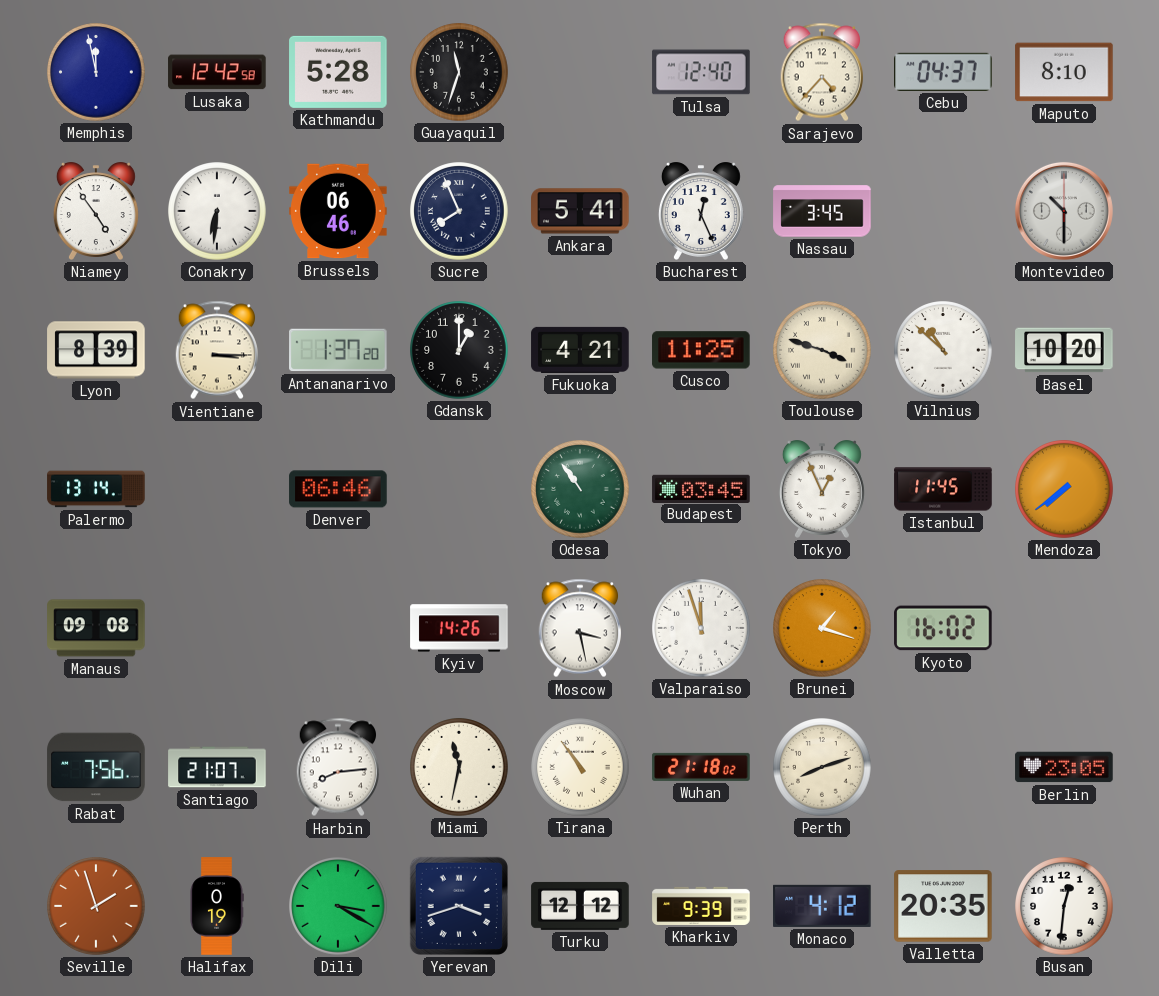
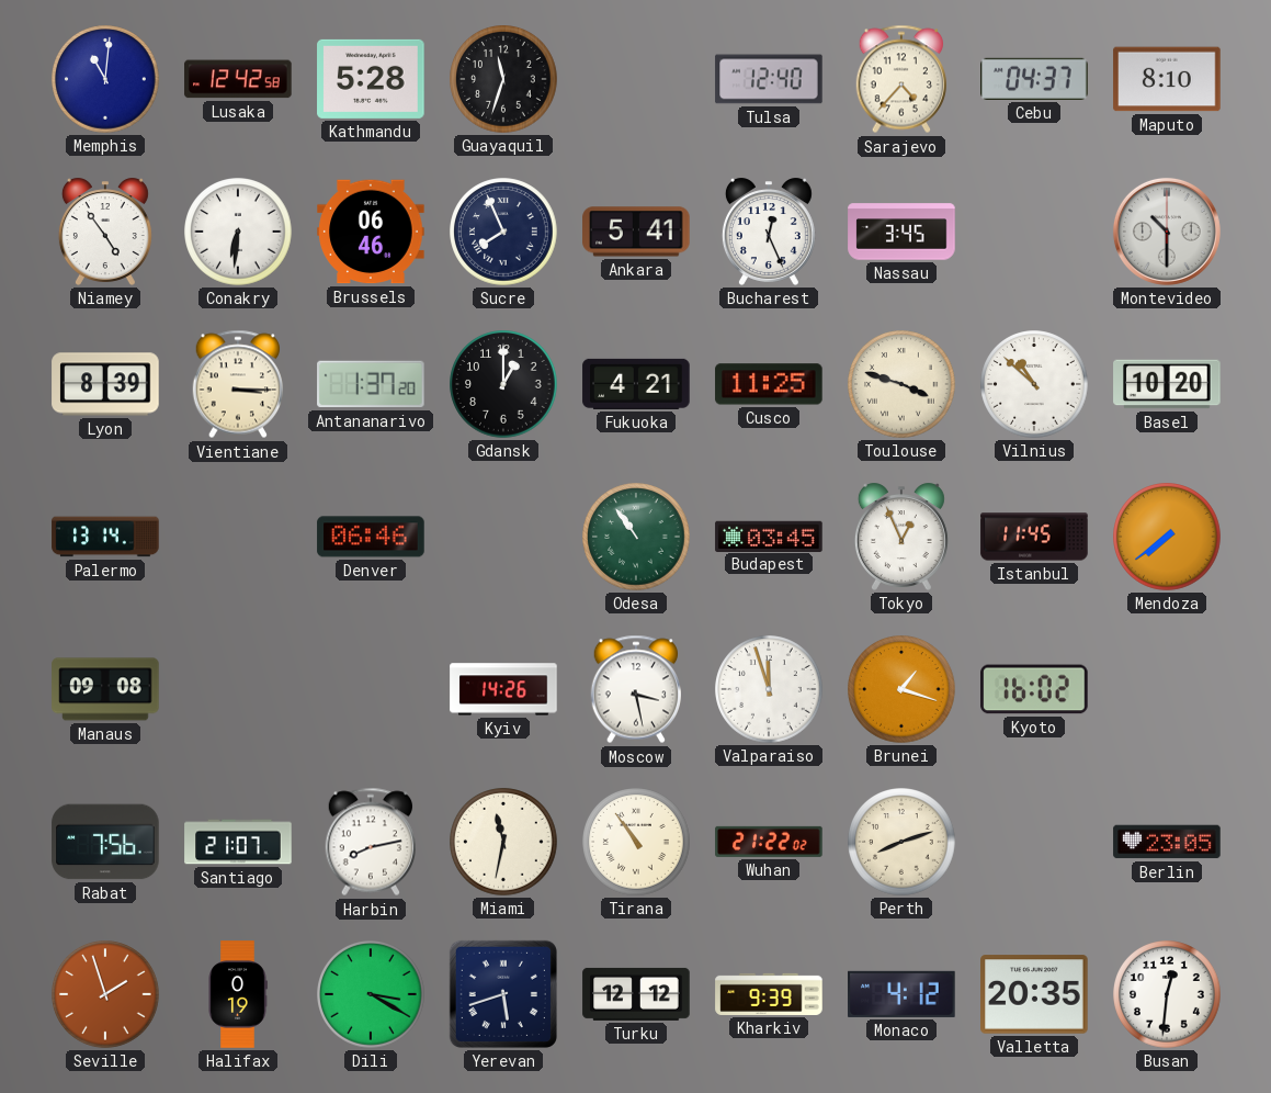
Memphis: 11:58 -> 11:01
Harbin: 8:14 -> 8:13
Wuhan: 21:18 -> 21:22
Yerevan: 3:42 -> 5:42
